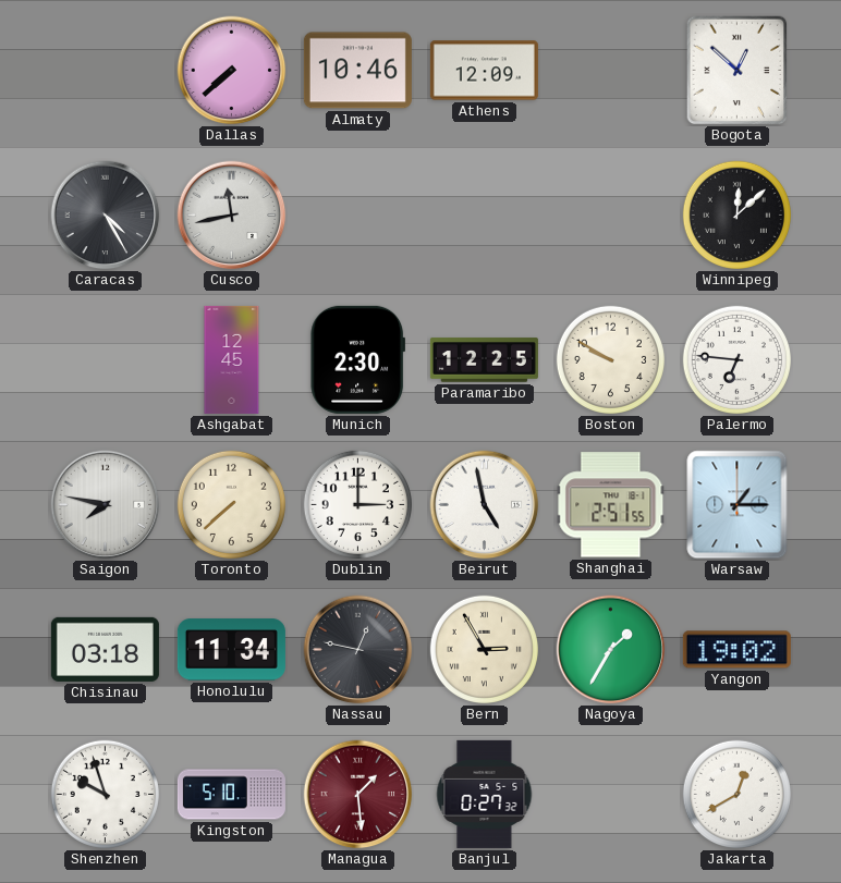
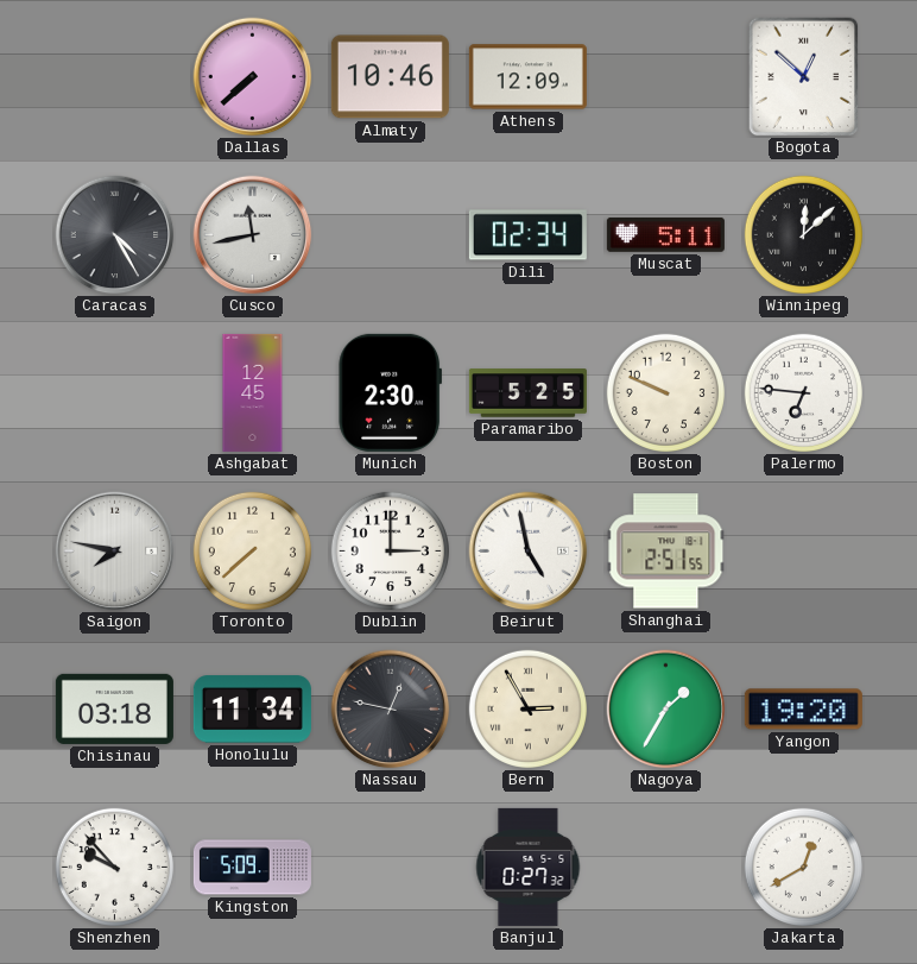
Dili: none -> 02:34
Muscat: none -> 5:11
Paramaribo: 12:25 -> 5:25
Boston: 9:50 -> 9:49
Warsaw: 1:15 -> none
Yangon: 19:02 -> 19:20
Shenzhen: 9:57 -> 9:53
Kingston: 5:10 -> 5:09
Managua: 1:29 -> none
